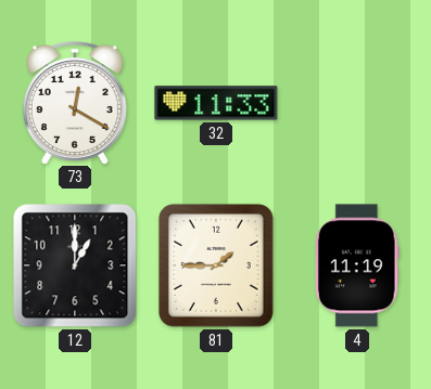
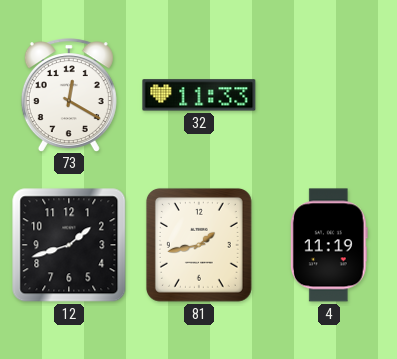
12: 1:00 -> 1:42
81: 1:45 -> 1:43
